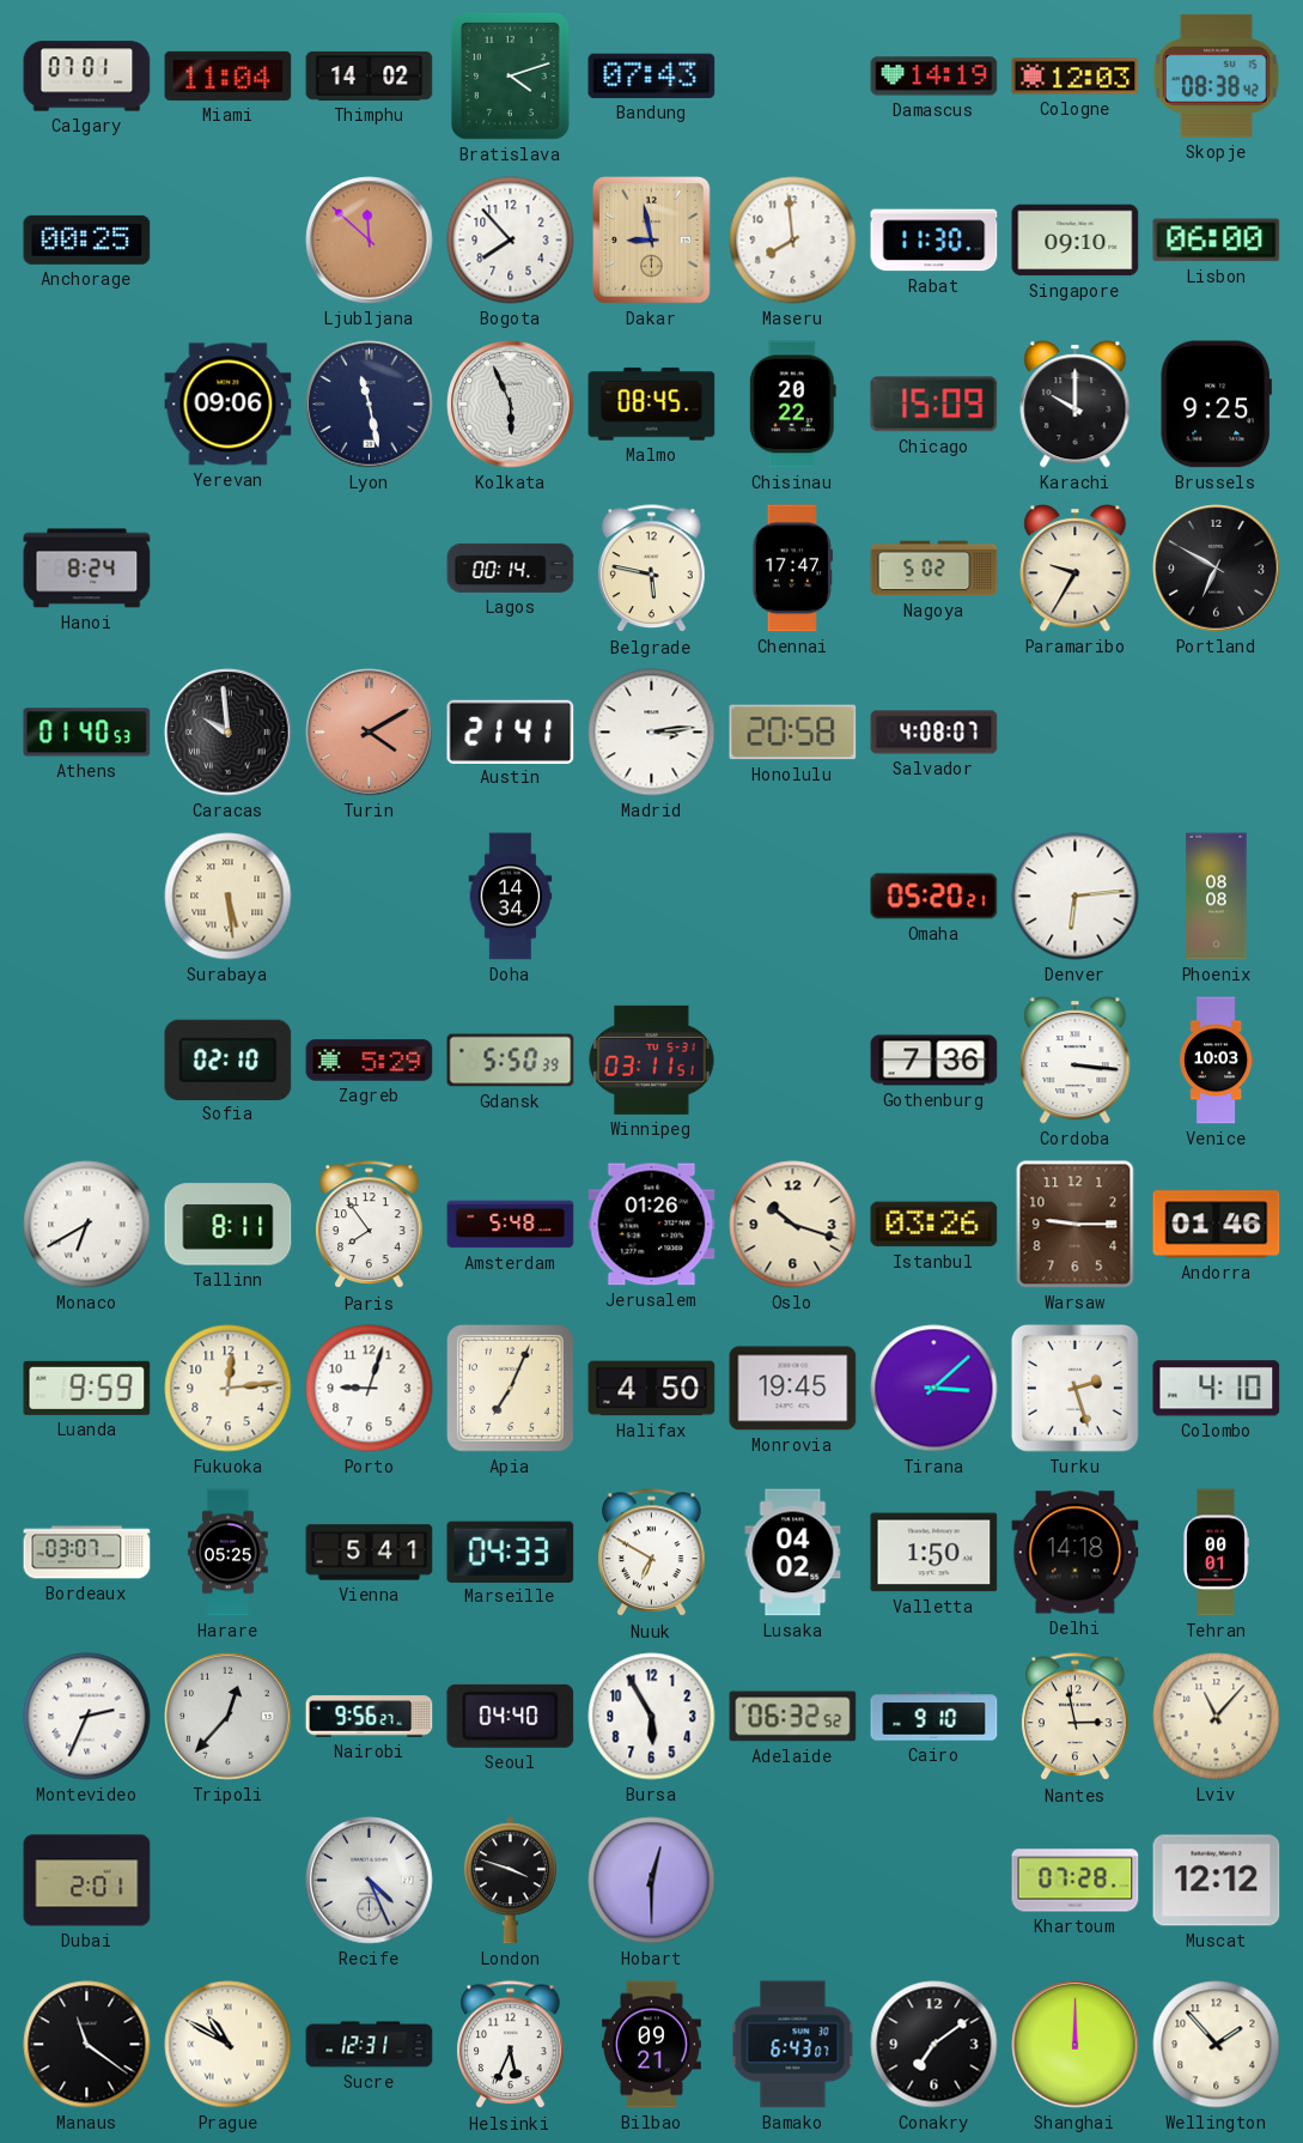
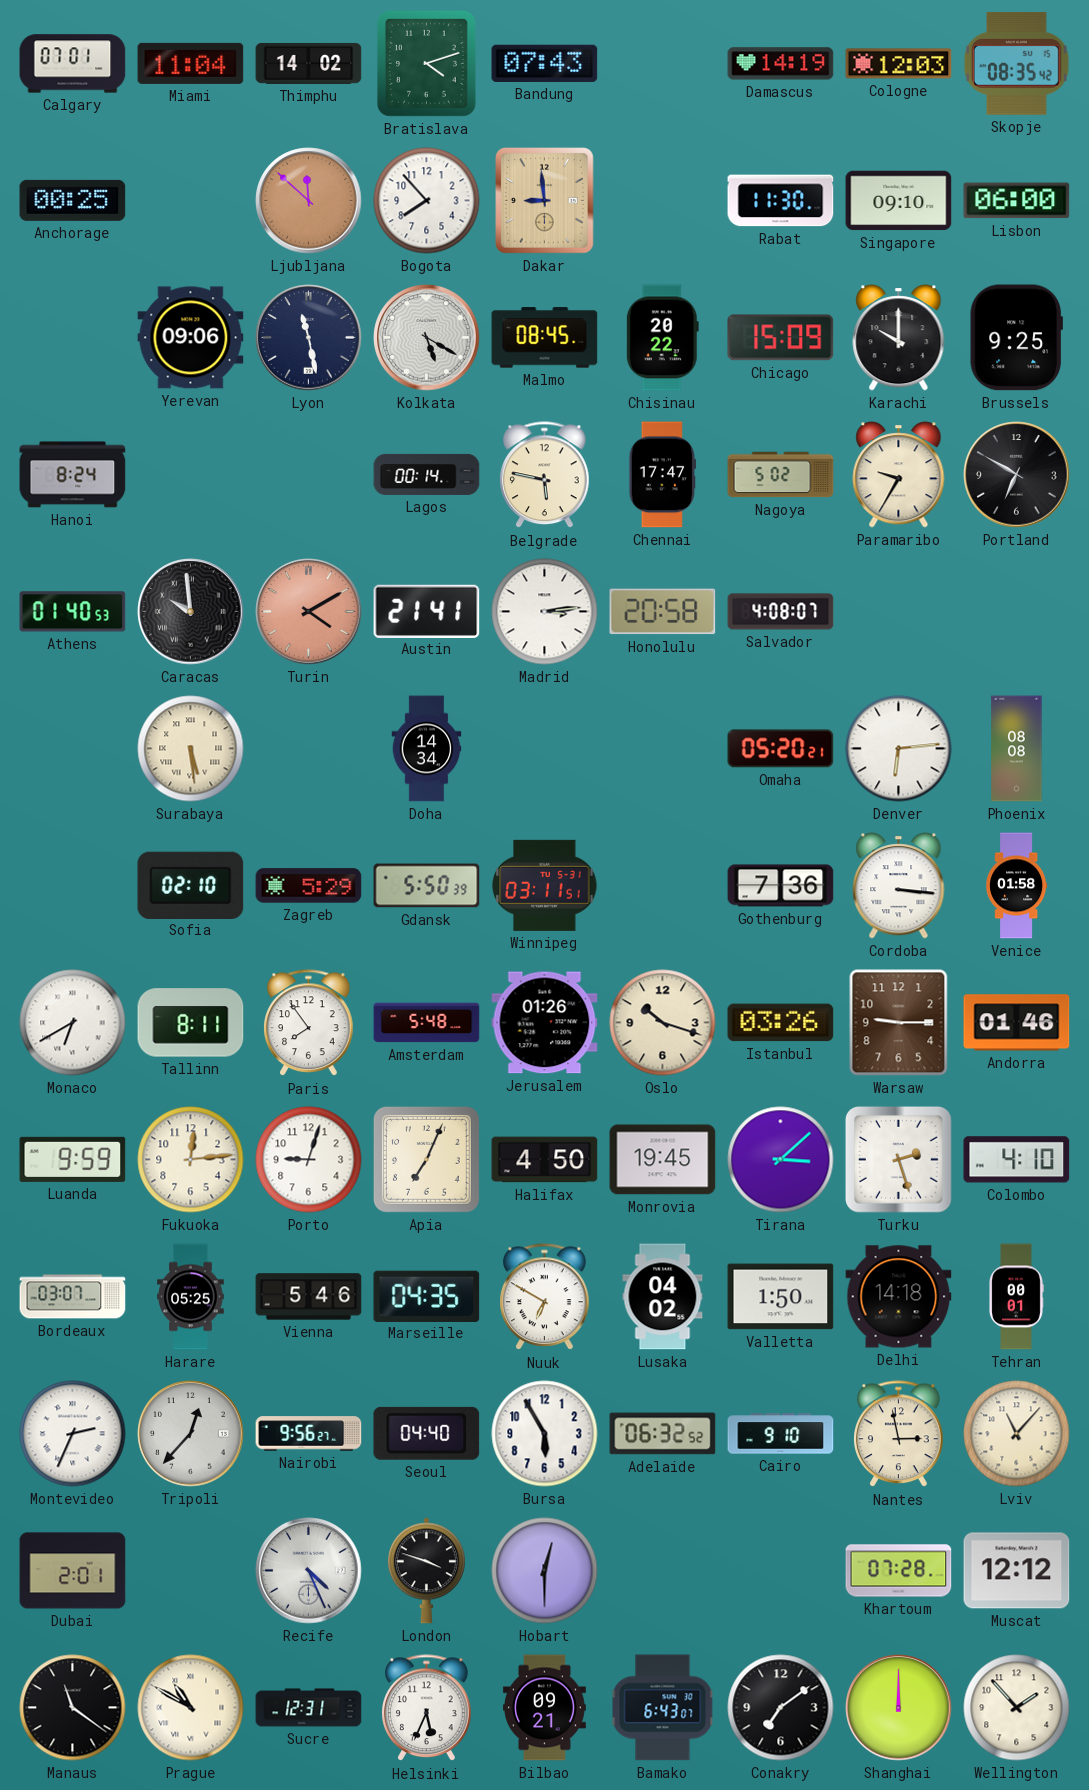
Skopje: 08:38 -> 08:35
Dakar: 8:58 -> 8:59
Maseru: 7:59 -> none
Kolkata: 5:56 -> 5:20
Venice: 10:03 -> 01:58
Vienna: 5:41 -> 5:46
Marseille: 04:33 -> 04:35
